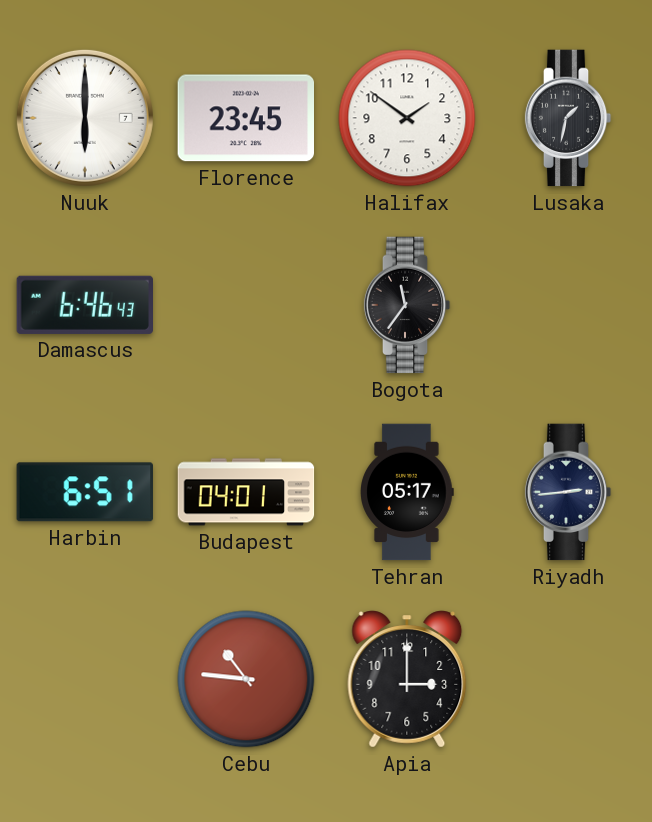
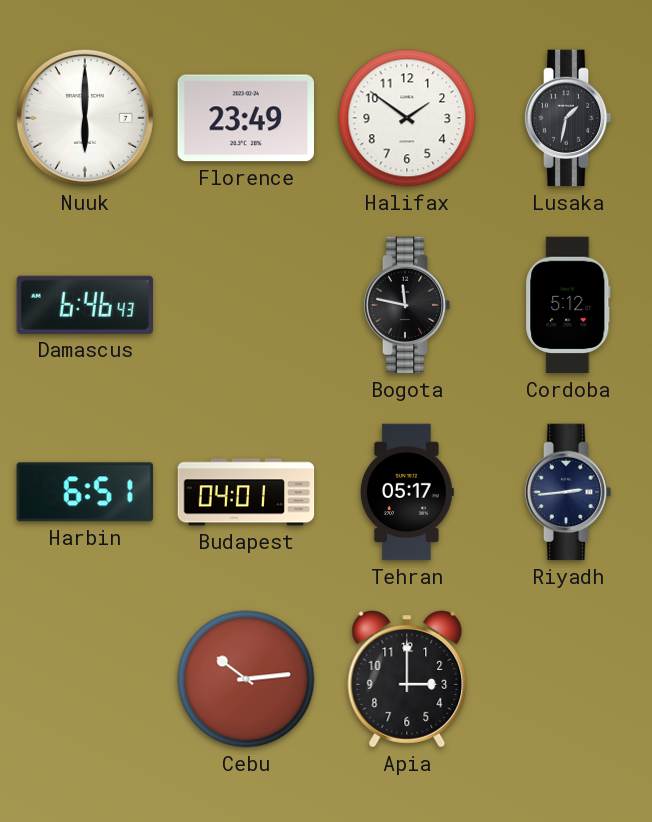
Florence: 23:45 -> 23:49
Bogota: 11:36 -> 11:47
Cordoba: none -> 5:12
Cebu: 10:46 -> 10:14
